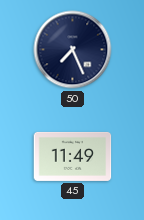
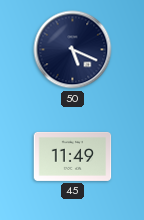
50: 7:26 -> 5:19
